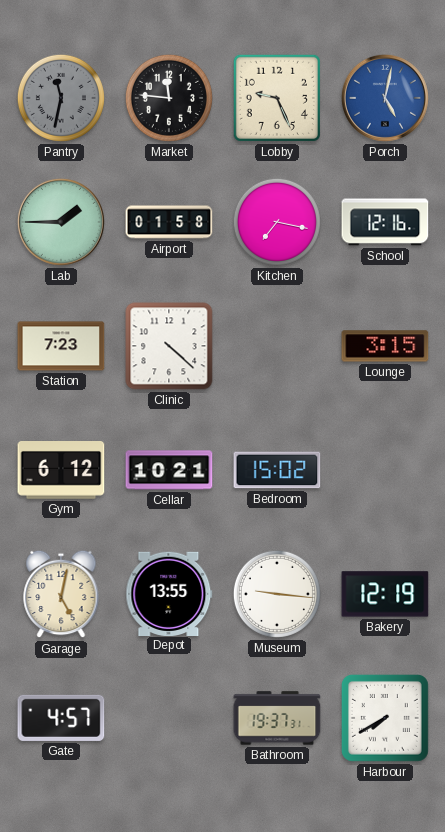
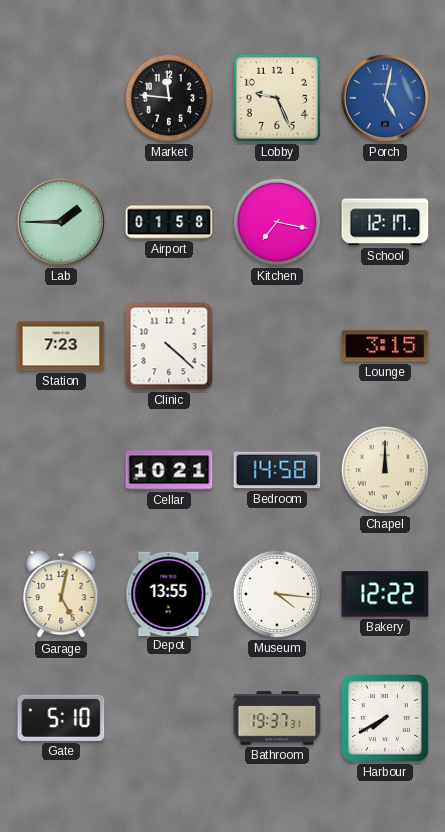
Pantry: 11:32 -> none
School: 12:16 -> 12:17
Gym: 6:12 -> none
Bedroom: 15:02 -> 14:58
Chapel: none -> 12:00
Museum: 9:16 -> 4:16
Bakery: 12:19 -> 12:22
Gate: 4:57 -> 5:10
